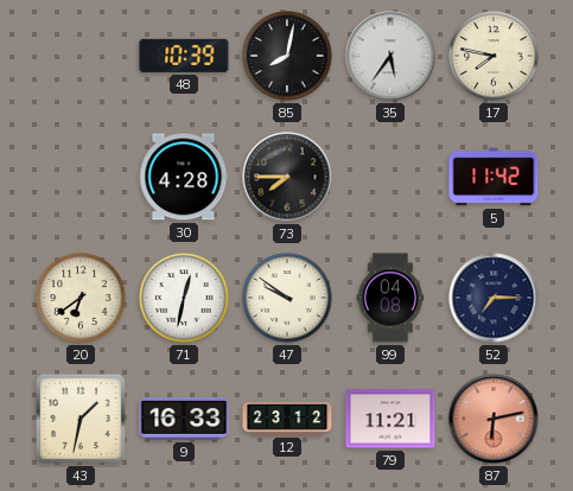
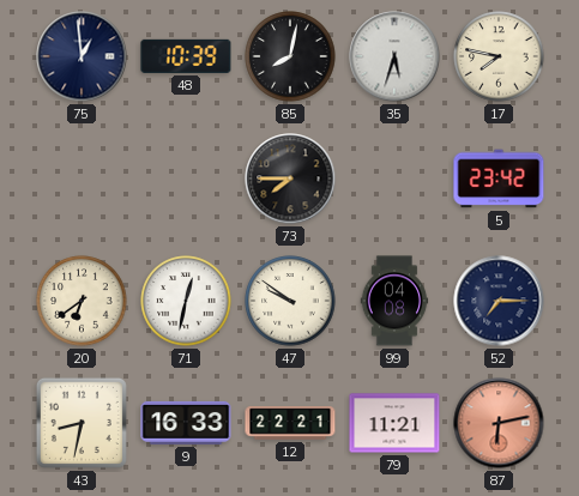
75: none -> 12:59
35: 5:36 -> 5:33
30: 4:28 -> none
5: 11:42 -> 23:42
43: 1:32 -> 8:32
12: 23:12 -> 22:21
